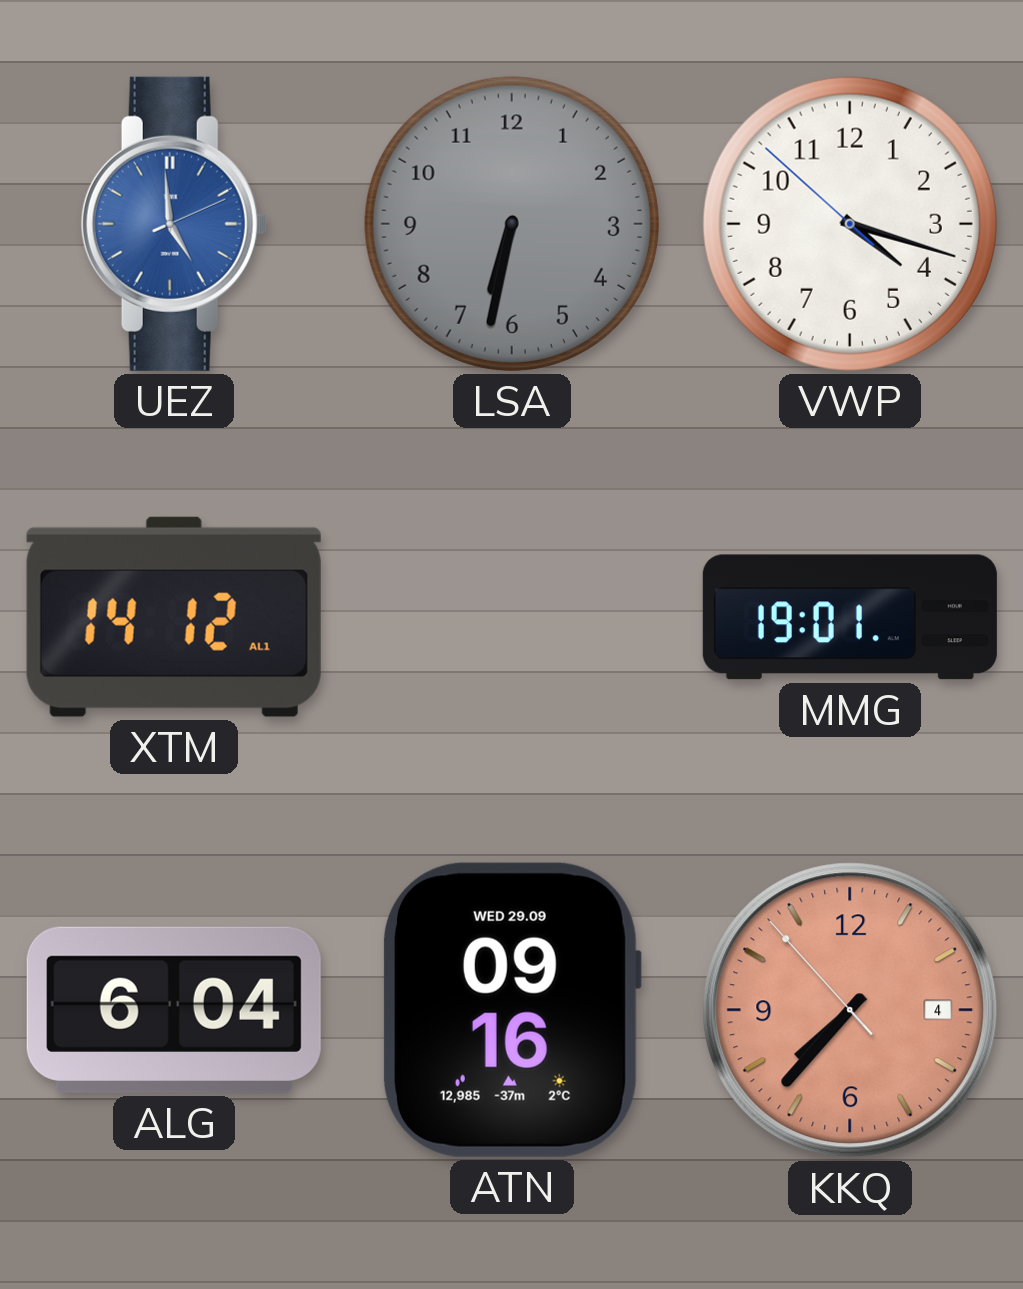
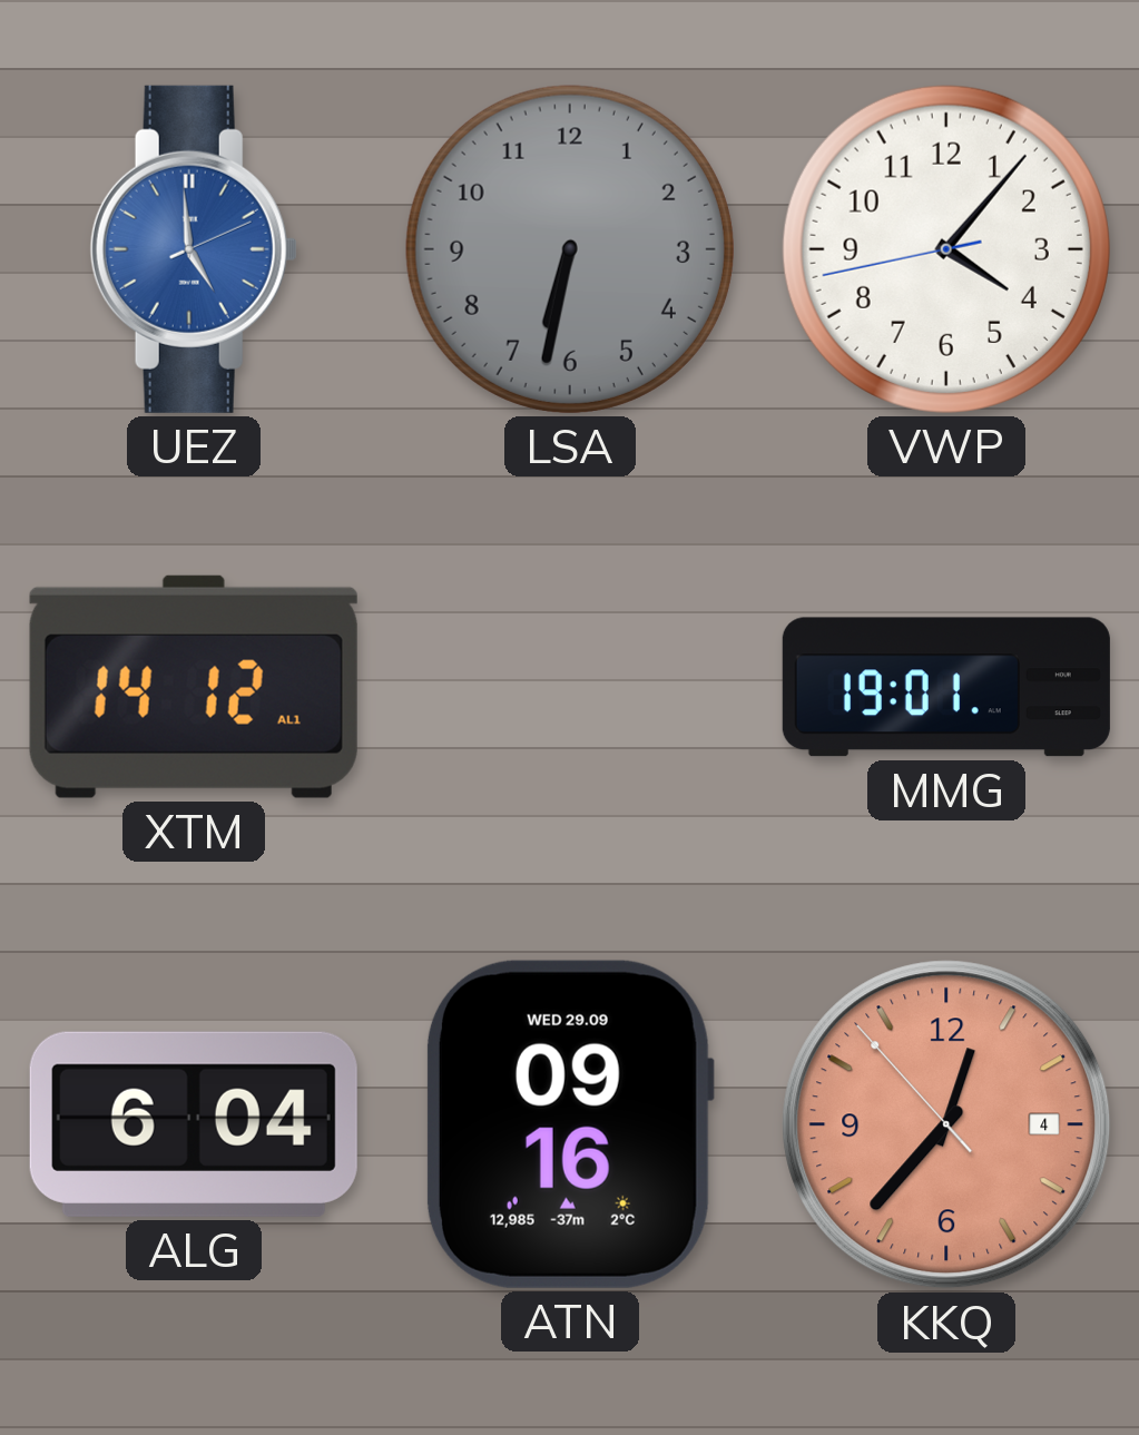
VWP: 4:17 -> 4:06
KKQ: 7:36 -> 12:36
